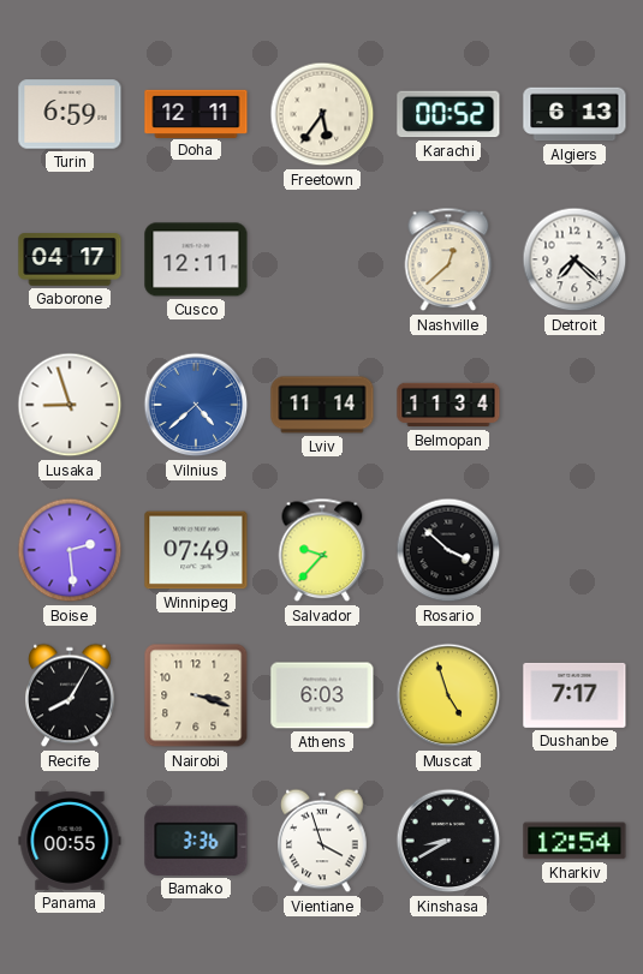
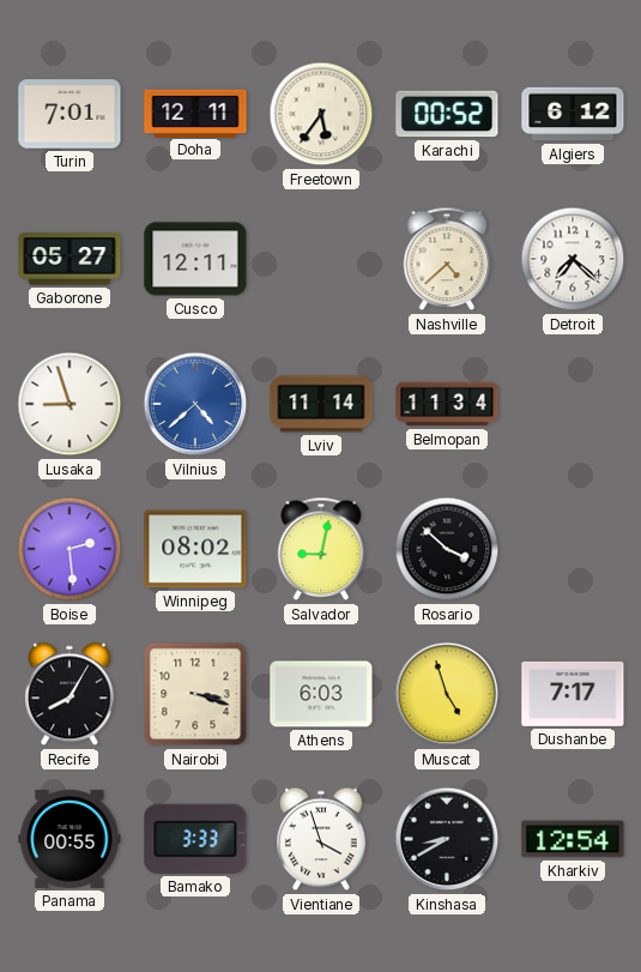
Turin: 6:59 -> 7:01
Algiers: 6:13 -> 6:12
Gaborone: 04:17 -> 05:27
Nashville: 12:38 -> 4:38
Winnipeg: 07:49 -> 08:02
Salvador: 9:37 -> 9:02
Bamako: 3:36 -> 3:33
